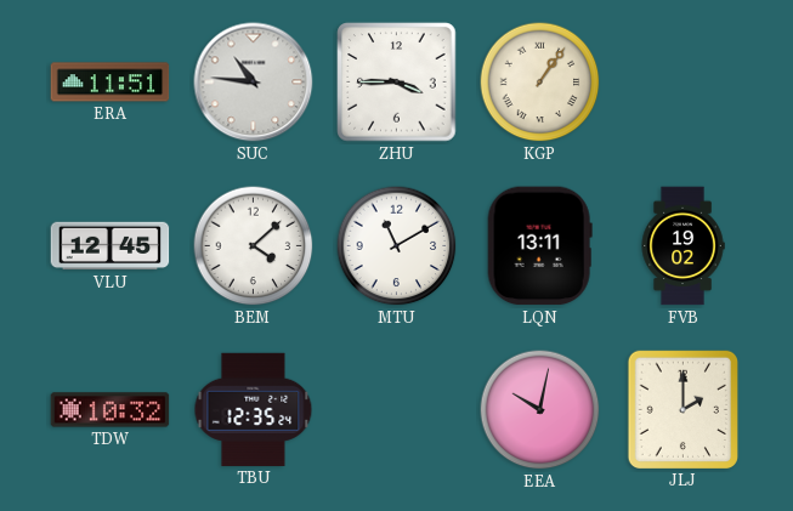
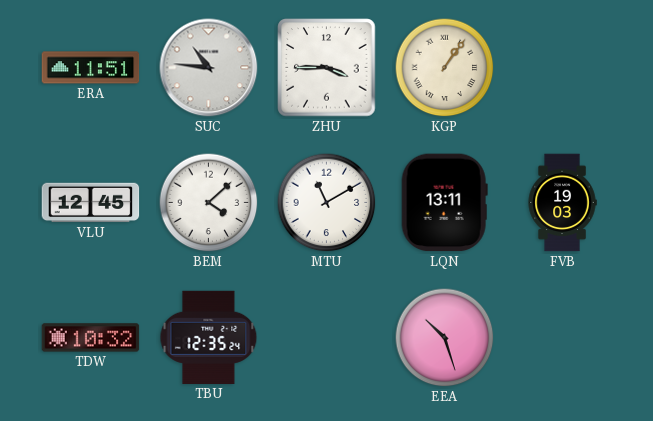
FVB: 19:02 -> 19:03
EEA: 10:02 -> 10:27
JLJ: 2:00 -> none
